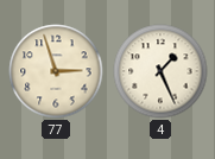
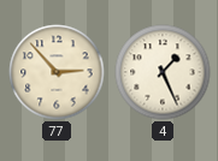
77: 2:57 -> 2:53
